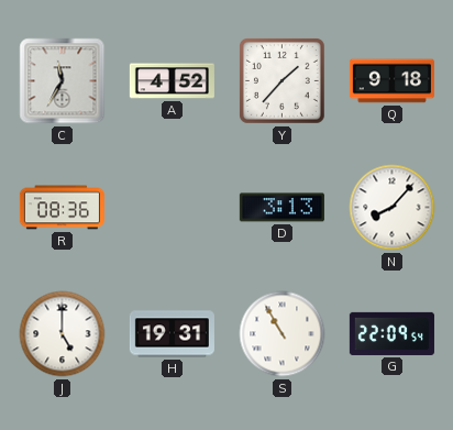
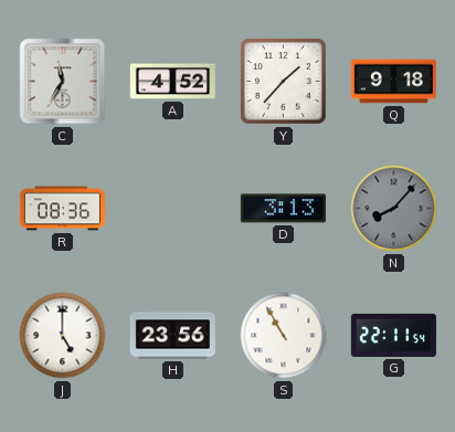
N dial: white -> grey
H: 19:31 -> 23:56
G: 22:09 -> 22:11
